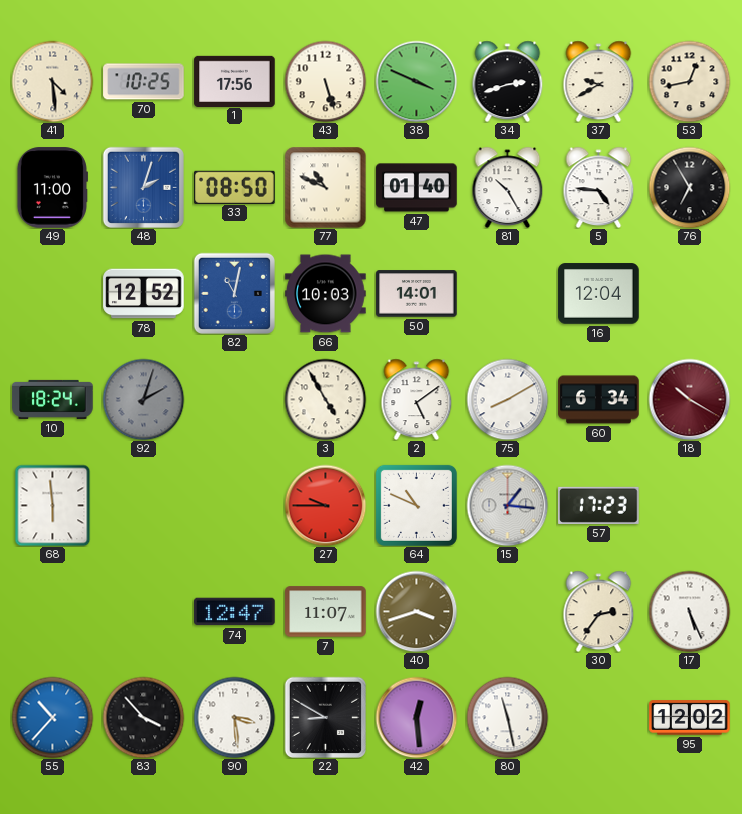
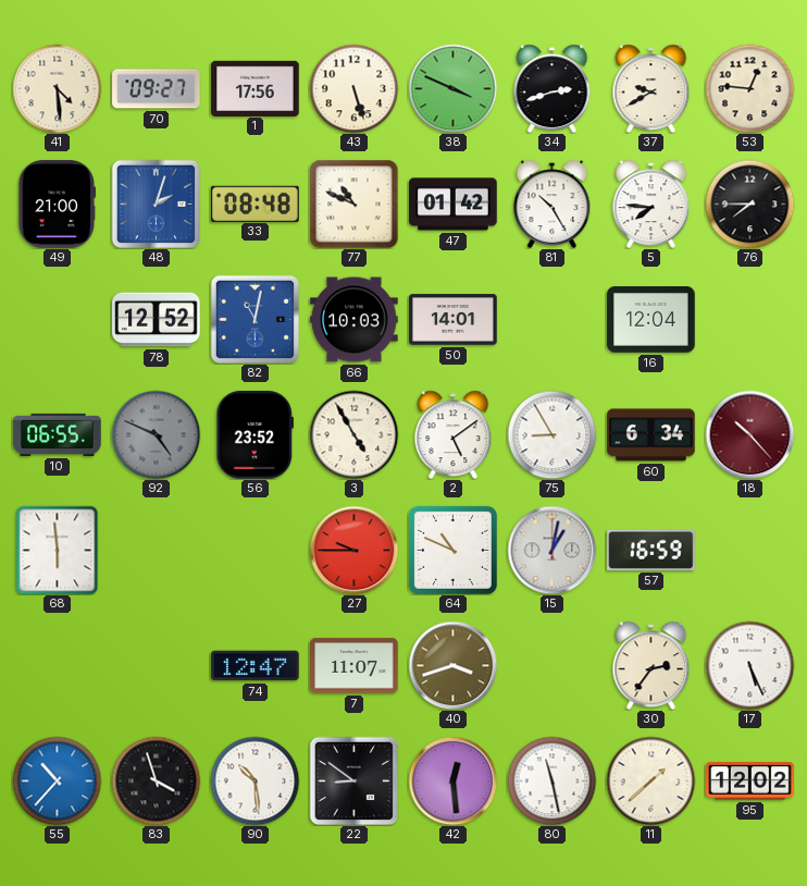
70: 10:25 -> 09:27
53: 12:43 -> 12:46
49: 11:00 -> 21:00
33: 08:50 -> 08:48
47: 01:40 -> 01:42
5: 4:46 -> 7:46
76: 6:55 -> 7:45
10: 18:24 -> 06:55
92: 2:03 -> 4:49
56: none -> 23:52
75: 8:10 -> 8:55
18: 10:20 -> 10:23
15: 1:16 -> 1:02
57: 17:23 -> 16:59
83: 3:53 -> 3:57
90: 3:29 -> 10:29
22: 8:50 -> 8:51
11: none -> 1:38
